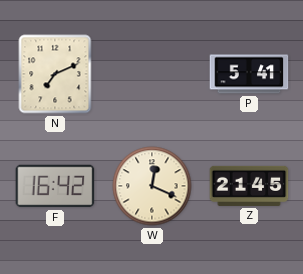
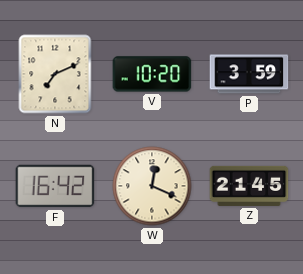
V: none -> 10:20
P: 5:41 -> 3:59
